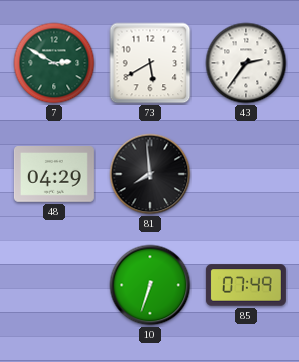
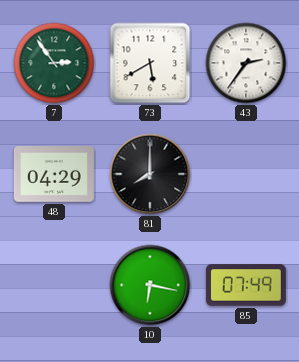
7: 2:50 -> 2:54
81: 7:59 -> 8:00
10: 6:33 -> 6:17
